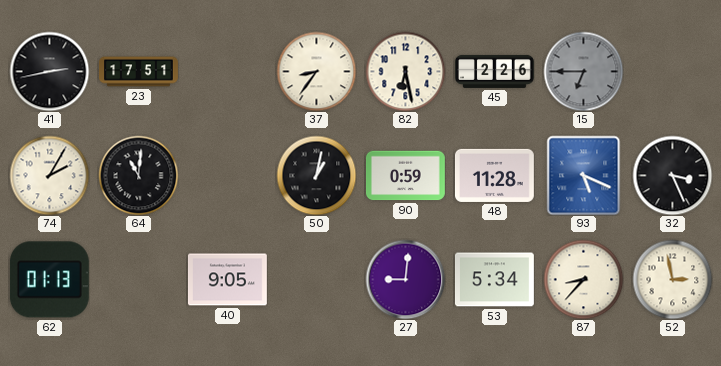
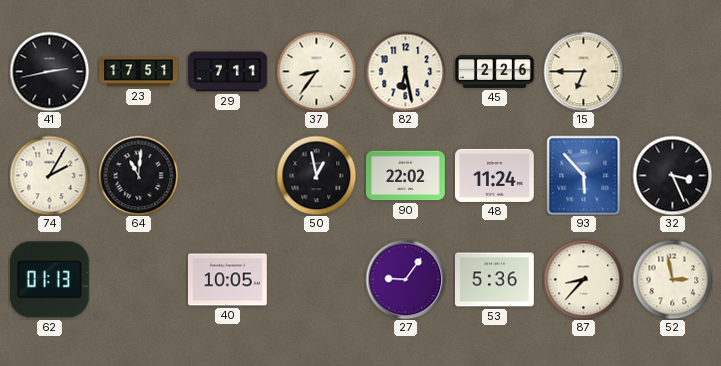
29: none -> 7:11
15 dial: grey -> cream
50: 1:02 -> 12:58
90: 0:59 -> 22:02
48: 11:28 -> 11:24
93: 5:19 -> 5:53
40: 9:05 -> 10:05
27: 9:01 -> 9:06
53: 5:34 -> 5:36
